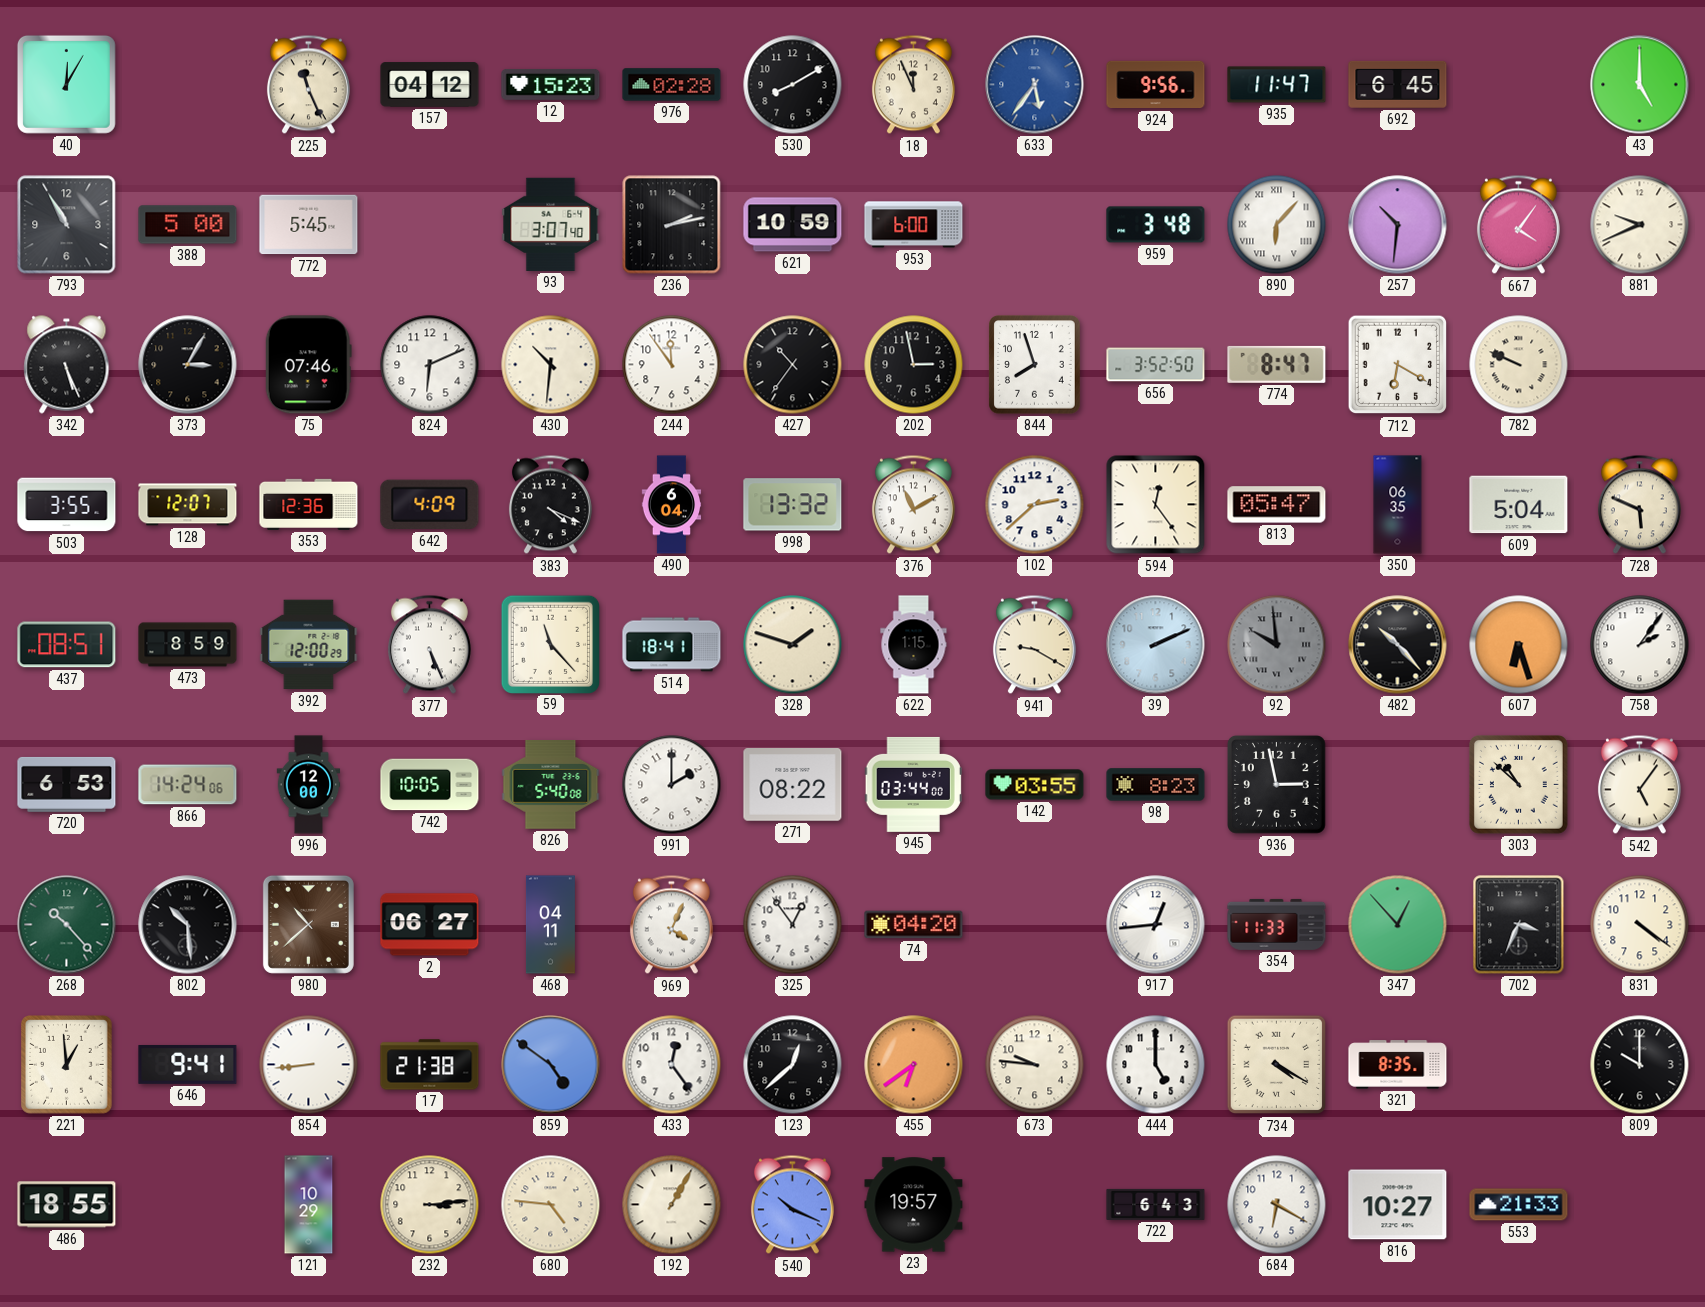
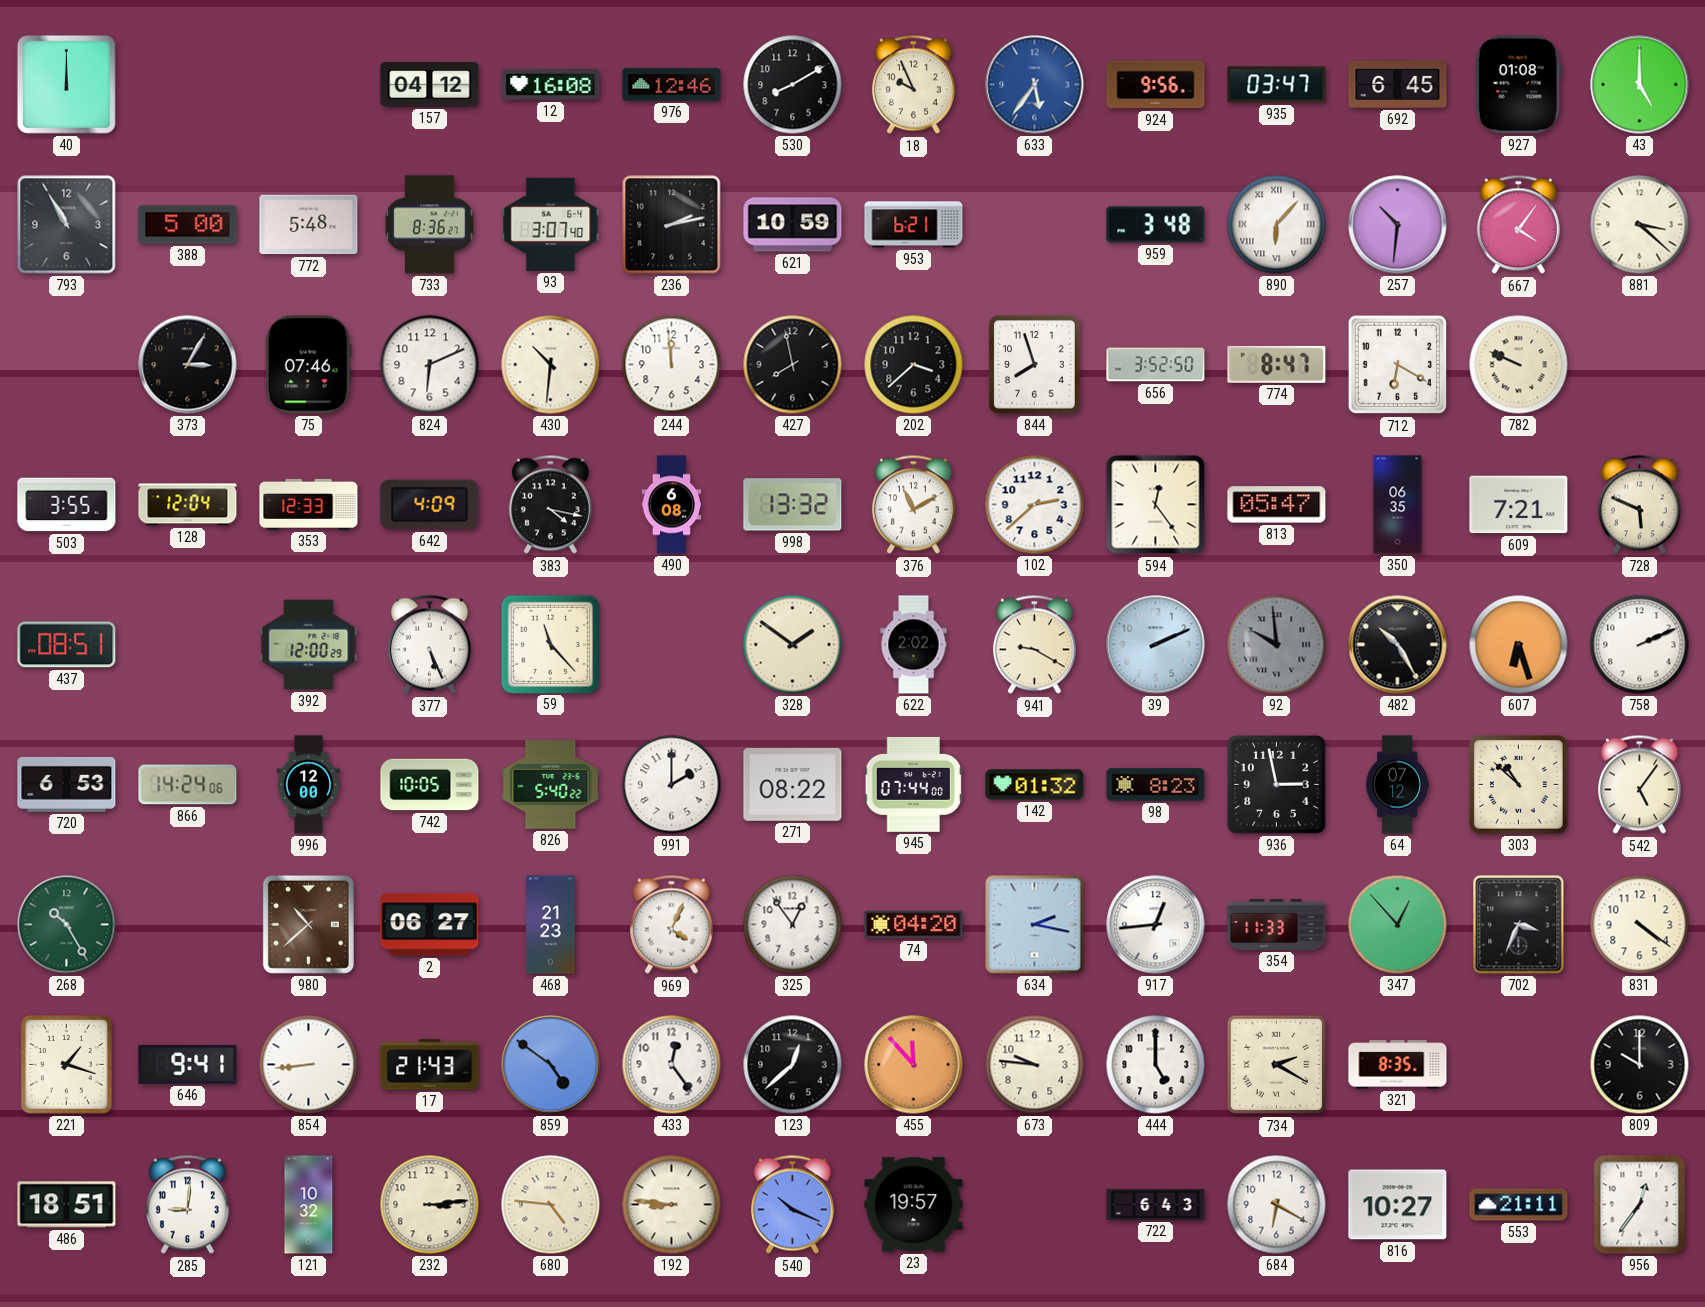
40: 12:05 -> 12:00
225: 11:26 -> none
12: 15:23 -> 16:08
976: 02:28 -> 12:46
18: 11:56 -> 9:56
935: 11:47 -> 03:47
927: none -> 01:08
772: 5:45 -> 5:48
733: none -> 8:36
953: 6:00 -> 6:21
881: 9:41 -> 3:22
342: 5:26 -> none
244: 11:54 -> 11:59
427: 10:36 -> 7:58
202: 2:58 -> 3:38
128: 12:07 -> 12:04
353: 12:36 -> 12:33
383: 4:19 -> 4:17
490: 6:04 -> 6:08
609: 5:04 -> 7:21
473: 8:59 -> none
514: 18:41 -> none
328: 1:48 -> 1:51
622: 1:15 -> 2:02
482: 10:23 -> 10:25
758: 2:06 -> 2:11
826: 5:40:08 -> 5:40:22
945: 03:44 -> 07:44
142: 03:55 -> 01:32
64: none -> 07:12
268: 10:23 -> 10:25
802: 10:29 -> none
468: 04:11 -> 21:23
634: none -> 2:17
221: 12:59 -> 1:18
17: 21:38 -> 21:43
455: 6:39 -> 11:53
734: 4:20 -> 2:20
486: 18:55 -> 18:51
285: none -> 9:01
121: 10:29 -> 10:32
192: 1:05 -> 8:46
553: 21:33 -> 21:11
956: none -> 12:36
